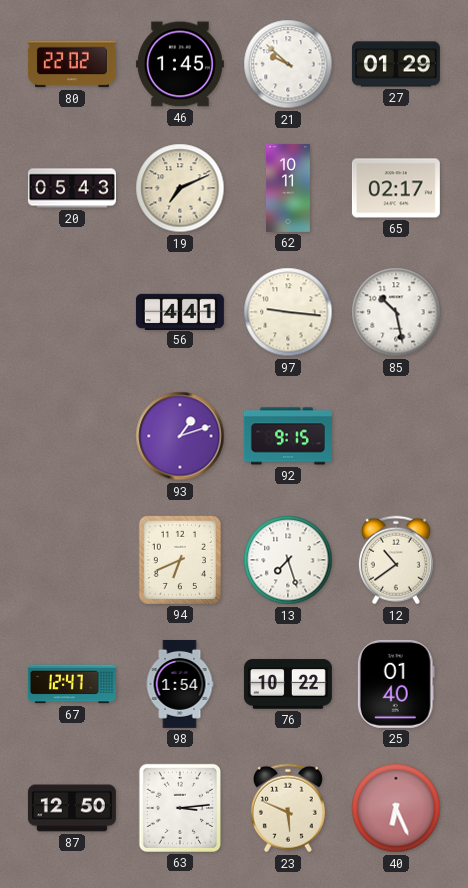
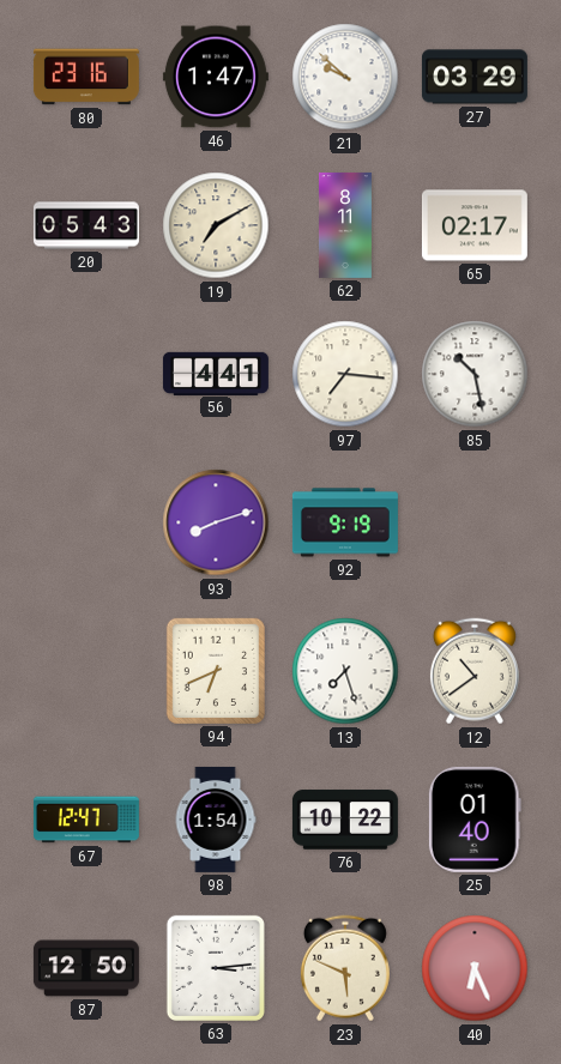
80: 22:02 -> 23:16
46: 1:45 -> 1:47
27: 01:29 -> 03:29
19: 7:11 -> 7:10
62: 10:11 -> 8:11
97: 9:16 -> 7:16
93: 1:12 -> 8:12
92: 9:15 -> 9:19
